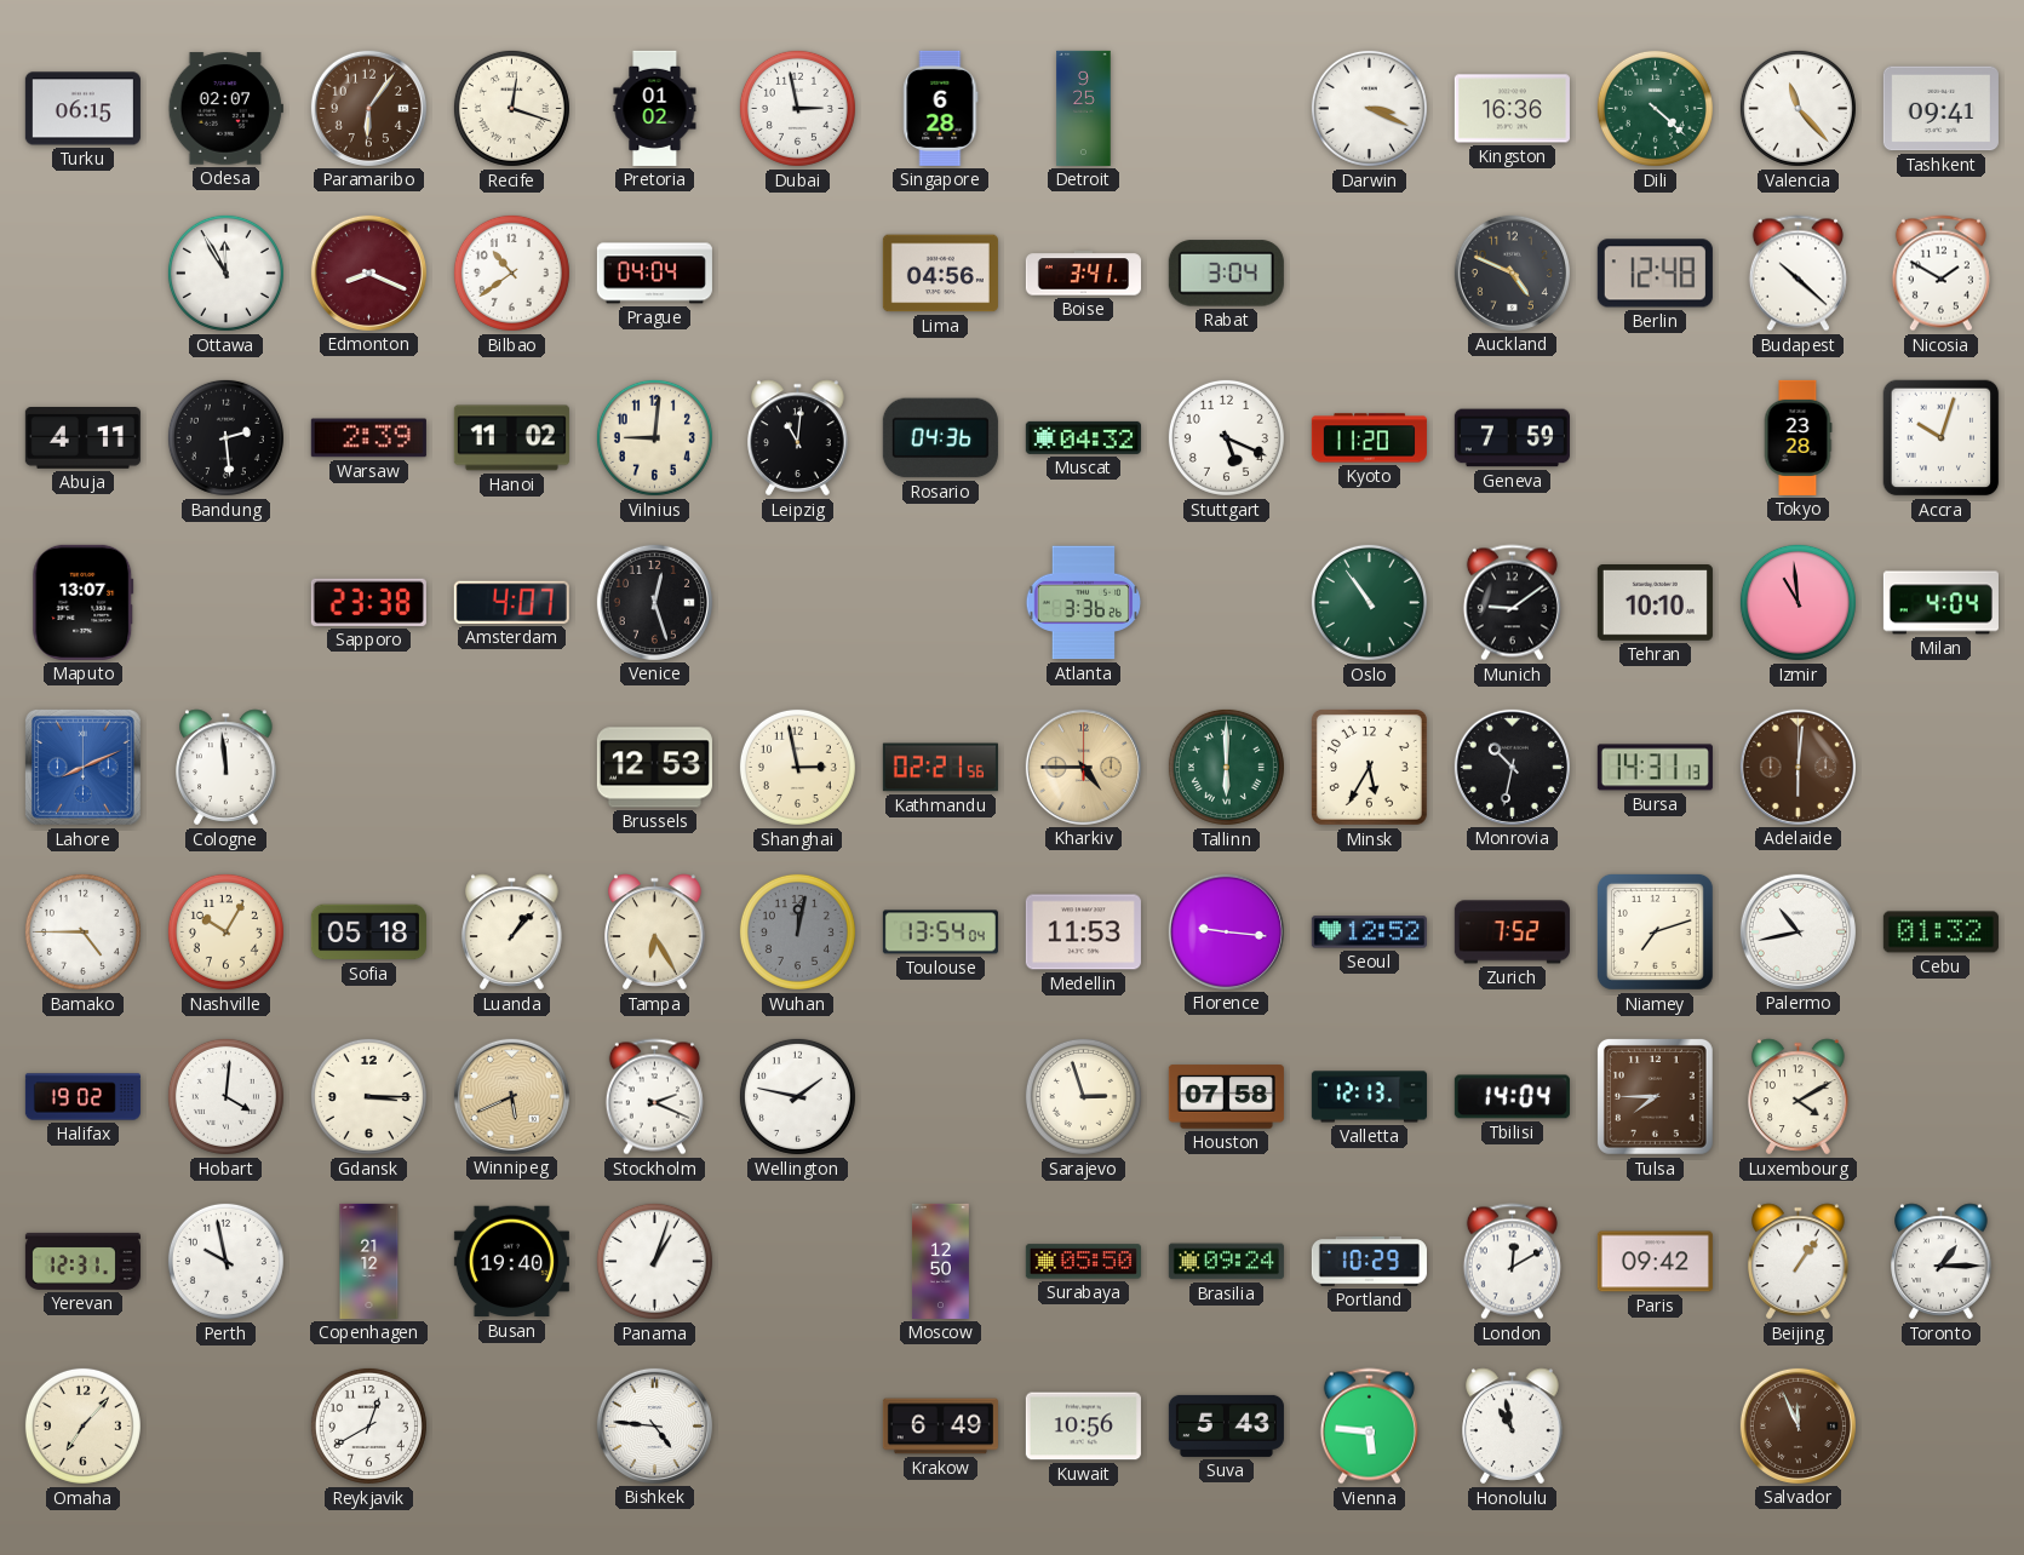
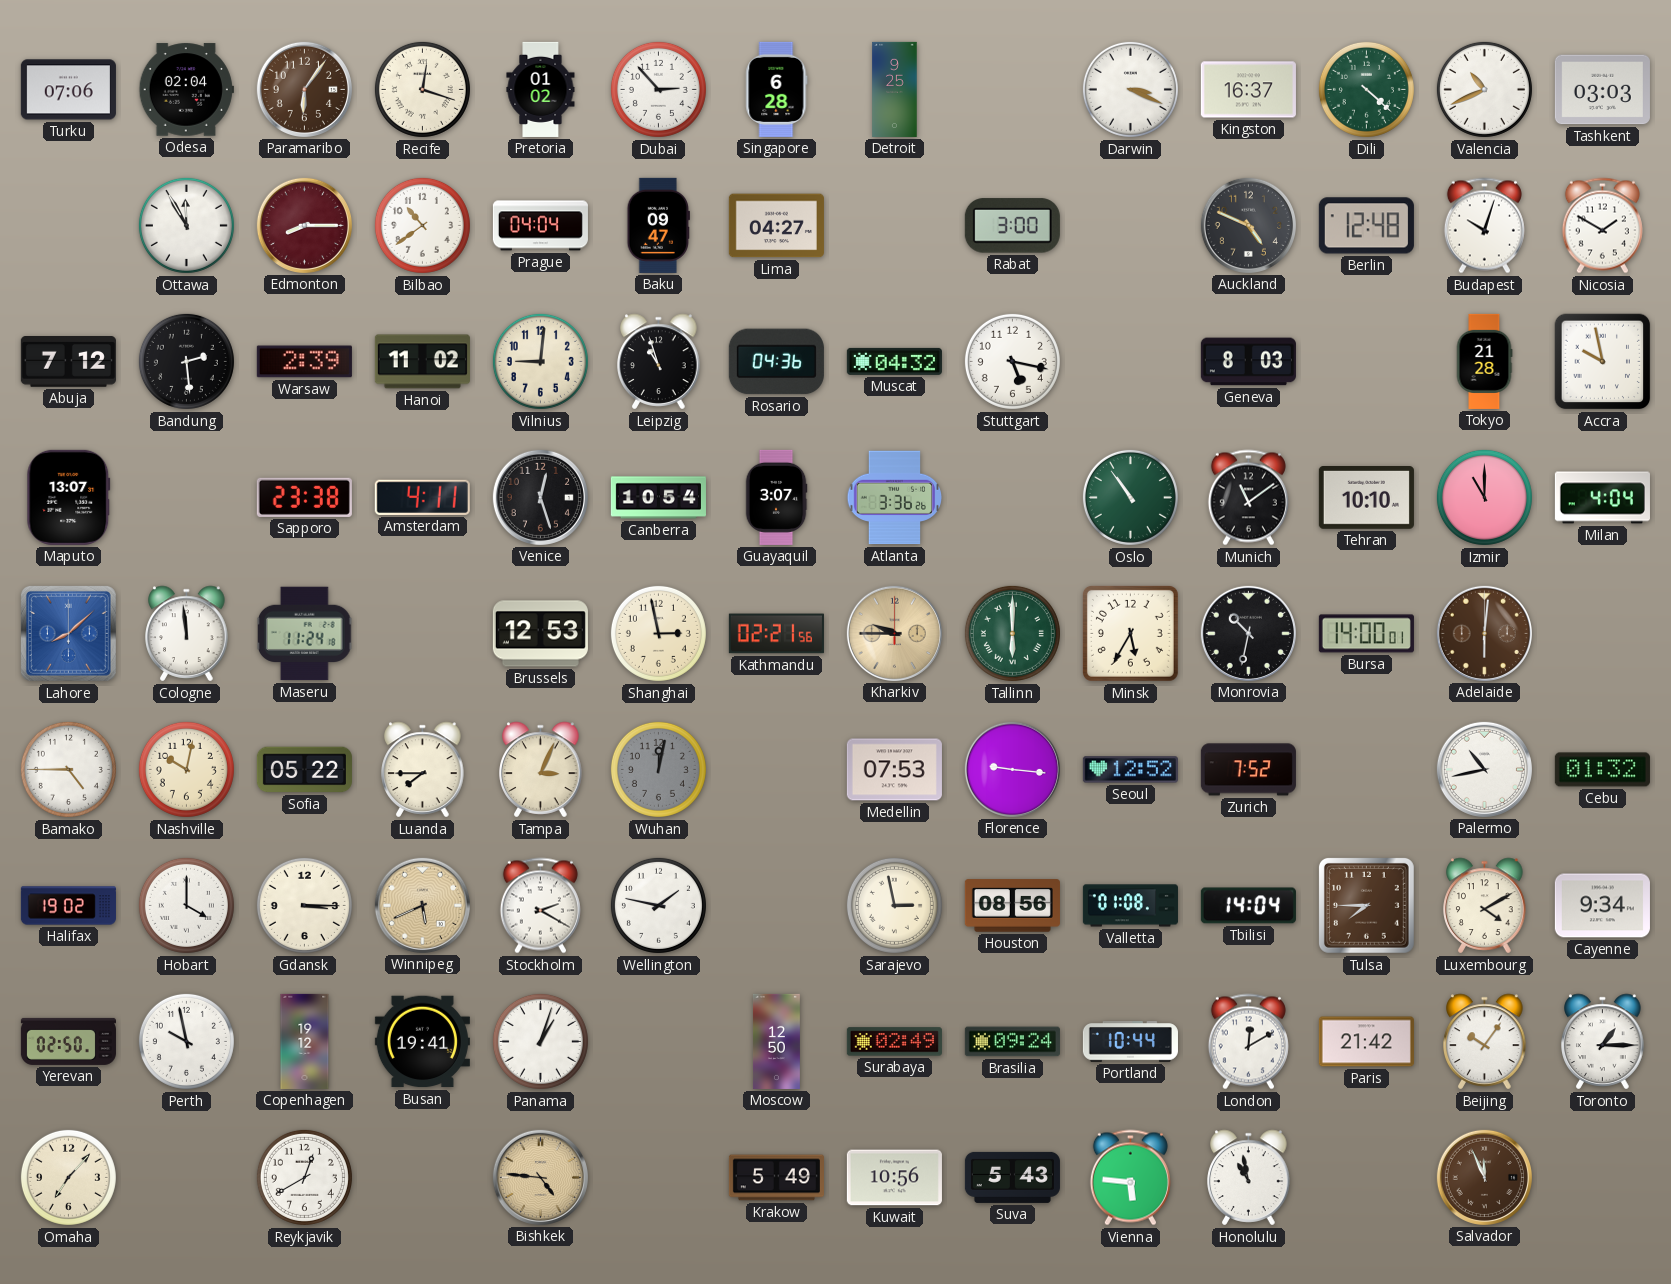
Turku: 06:15 -> 07:06
Odesa: 02:07 -> 02:04
Dubai: 2:58 -> 2:53
Kingston: 16:36 -> 16:37
Valencia: 11:23 -> 10:41
Tashkent: 09:41 -> 03:03
Edmonton: 8:19 -> 8:15
Baku: none -> 09:47
Lima: 04:56 -> 04:27
Boise: 3:41 -> none
Rabat: 3:04 -> 3:00
Budapest: 10:22 -> 10:03
Abuja: 4:11 -> 7:12
Leipzig: 11:01 -> 10:57
Stuttgart: 5:19 -> 5:17
Kyoto: 11:20 -> none
Geneva: 7:59 -> 8:03
Tokyo: 23:28 -> 21:28
Accra: 10:03 -> 9:58
Amsterdam: 4:07 -> 4:11
Canberra: none -> 10:54
Guayaquil: none -> 3:07
Munich: 9:09 -> 11:09
Izmir: 10:59 -> 11:00
Lahore: 8:11 -> 8:08
Maseru: none -> 11:24
Kharkiv: 4:45 -> 9:45
Bursa: 14:31 -> 14:00
Nashville: 10:05 -> 10:02
Sofia: 05:18 -> 05:22
Luanda: 1:07 -> 7:45
Tampa: 6:25 -> 3:04
Toulouse: 13:54 -> none
Medellin: 11:53 -> 07:53
Niamey: 7:12 -> none
Hobart: 4:01 -> 4:00
Stockholm: 2:19 -> 2:20
Sarajevo: 2:57 -> 2:58
Houston: 07:58 -> 08:56
Valletta: 12:13 -> 01:08
Cayenne: none -> 9:34
Yerevan: 12:31 -> 02:50
Copenhagen: 21:12 -> 19:12
Busan: 19:40 -> 19:41
Surabaya: 05:50 -> 02:49
Portland: 10:29 -> 10:44
Paris: 09:42 -> 21:42
Beijing: 1:06 -> 10:06
Bishkek dial: white -> champagne
Krakow: 6:49 -> 5:49
